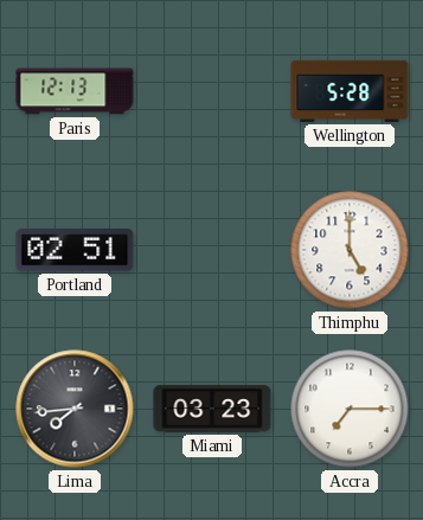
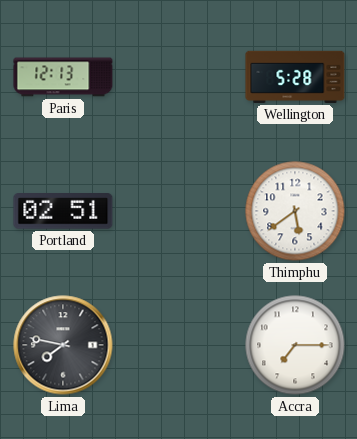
Thimphu: 5:00 -> 5:39
Lima: 7:44 -> 7:47
Miami: 03:23 -> none
